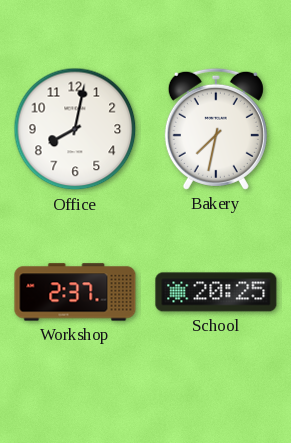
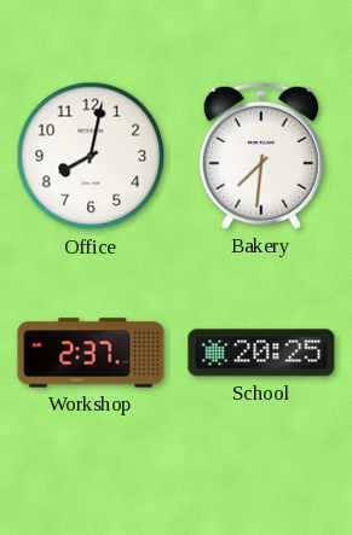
Bakery: 7:32 -> 7:31
